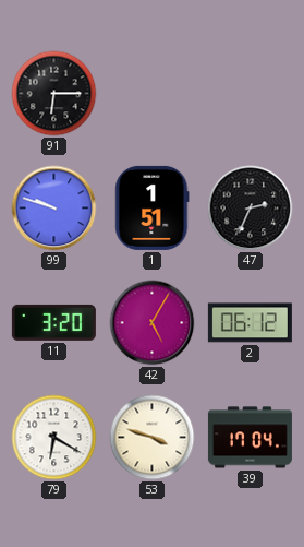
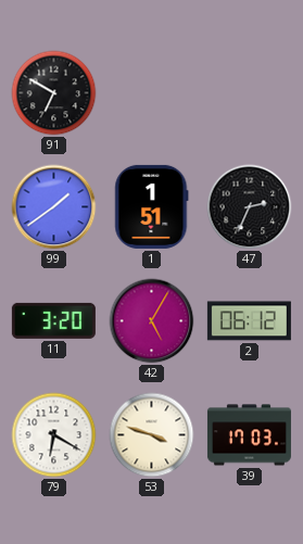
91: 6:15 -> 6:50
99: 9:48 -> 1:39
39: 17:04 -> 17:03
